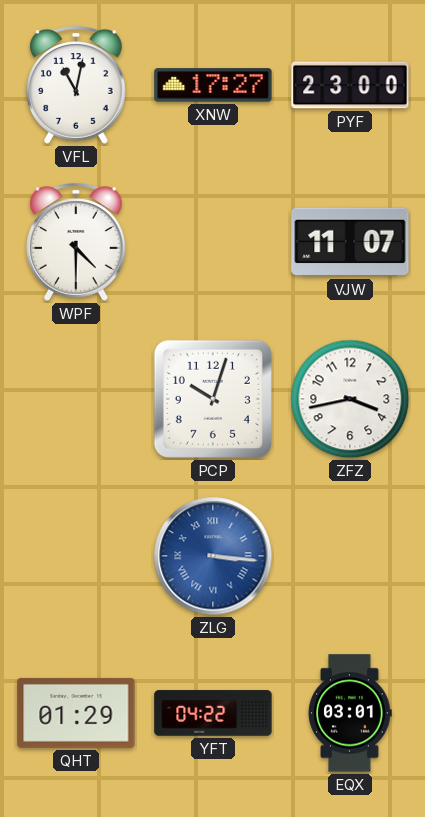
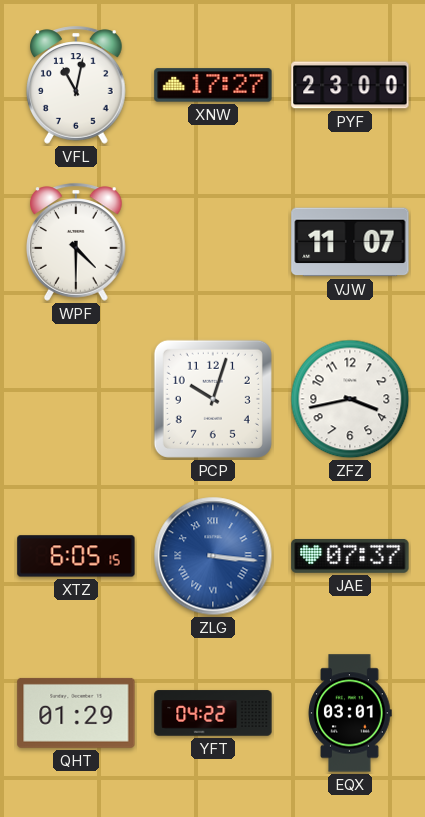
XTZ: none -> 6:05
JAE: none -> 07:37
